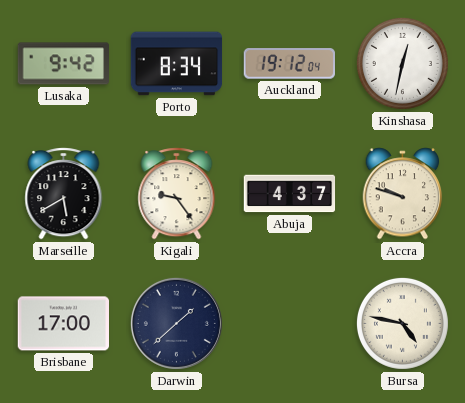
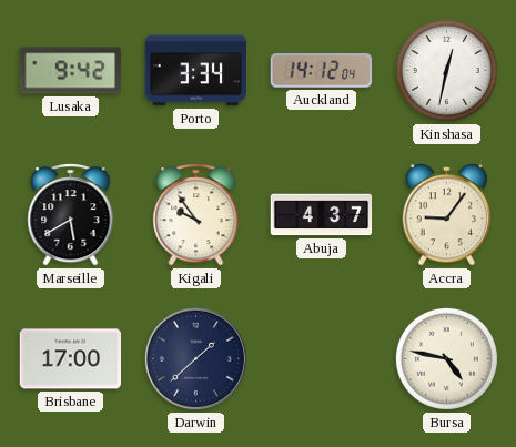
Porto: 8:34 -> 3:34
Auckland: 19:12 -> 14:12
Kigali: 9:24 -> 9:54
Accra: 9:48 -> 9:06
